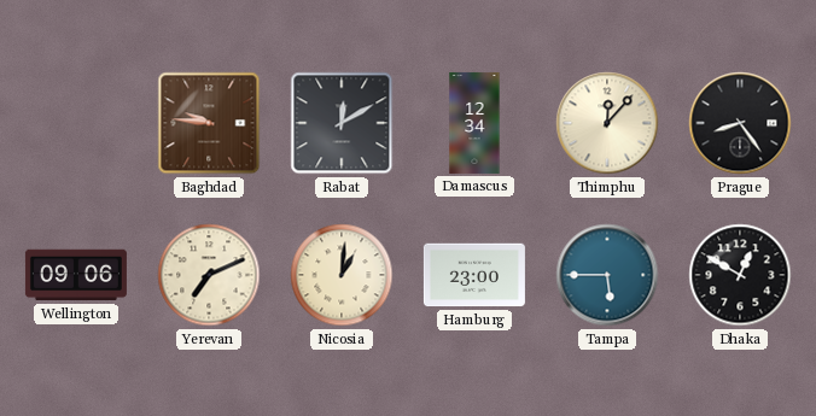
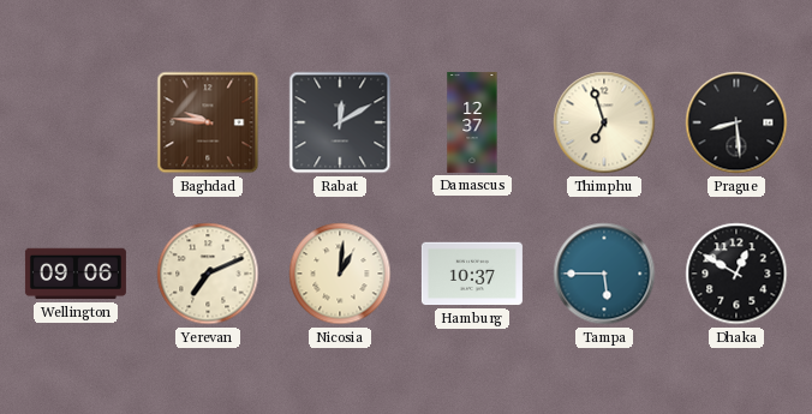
Damascus: 12:34 -> 12:37
Thimphu: 12:07 -> 6:57
Prague: 8:24 -> 8:29
Hamburg: 23:00 -> 10:37
